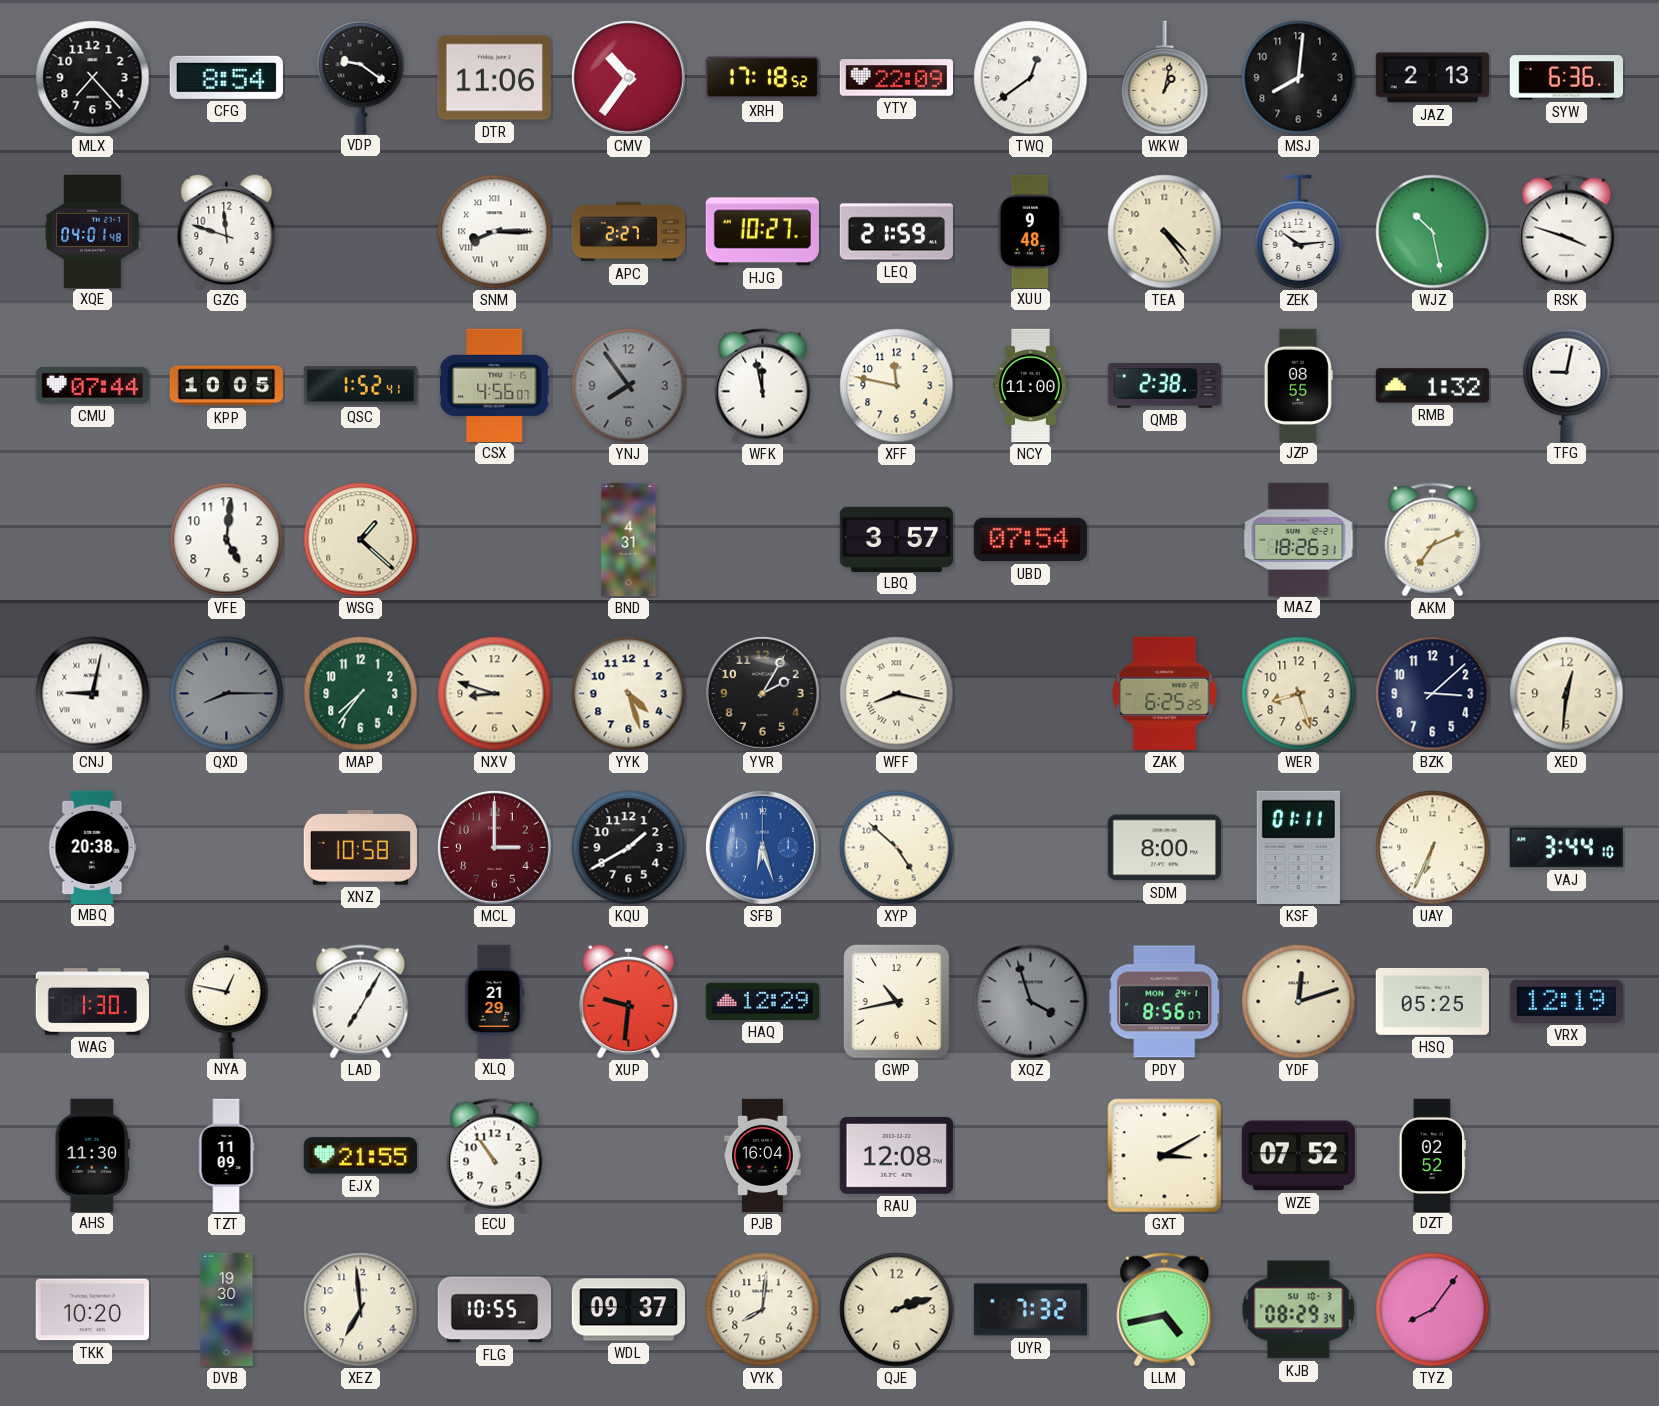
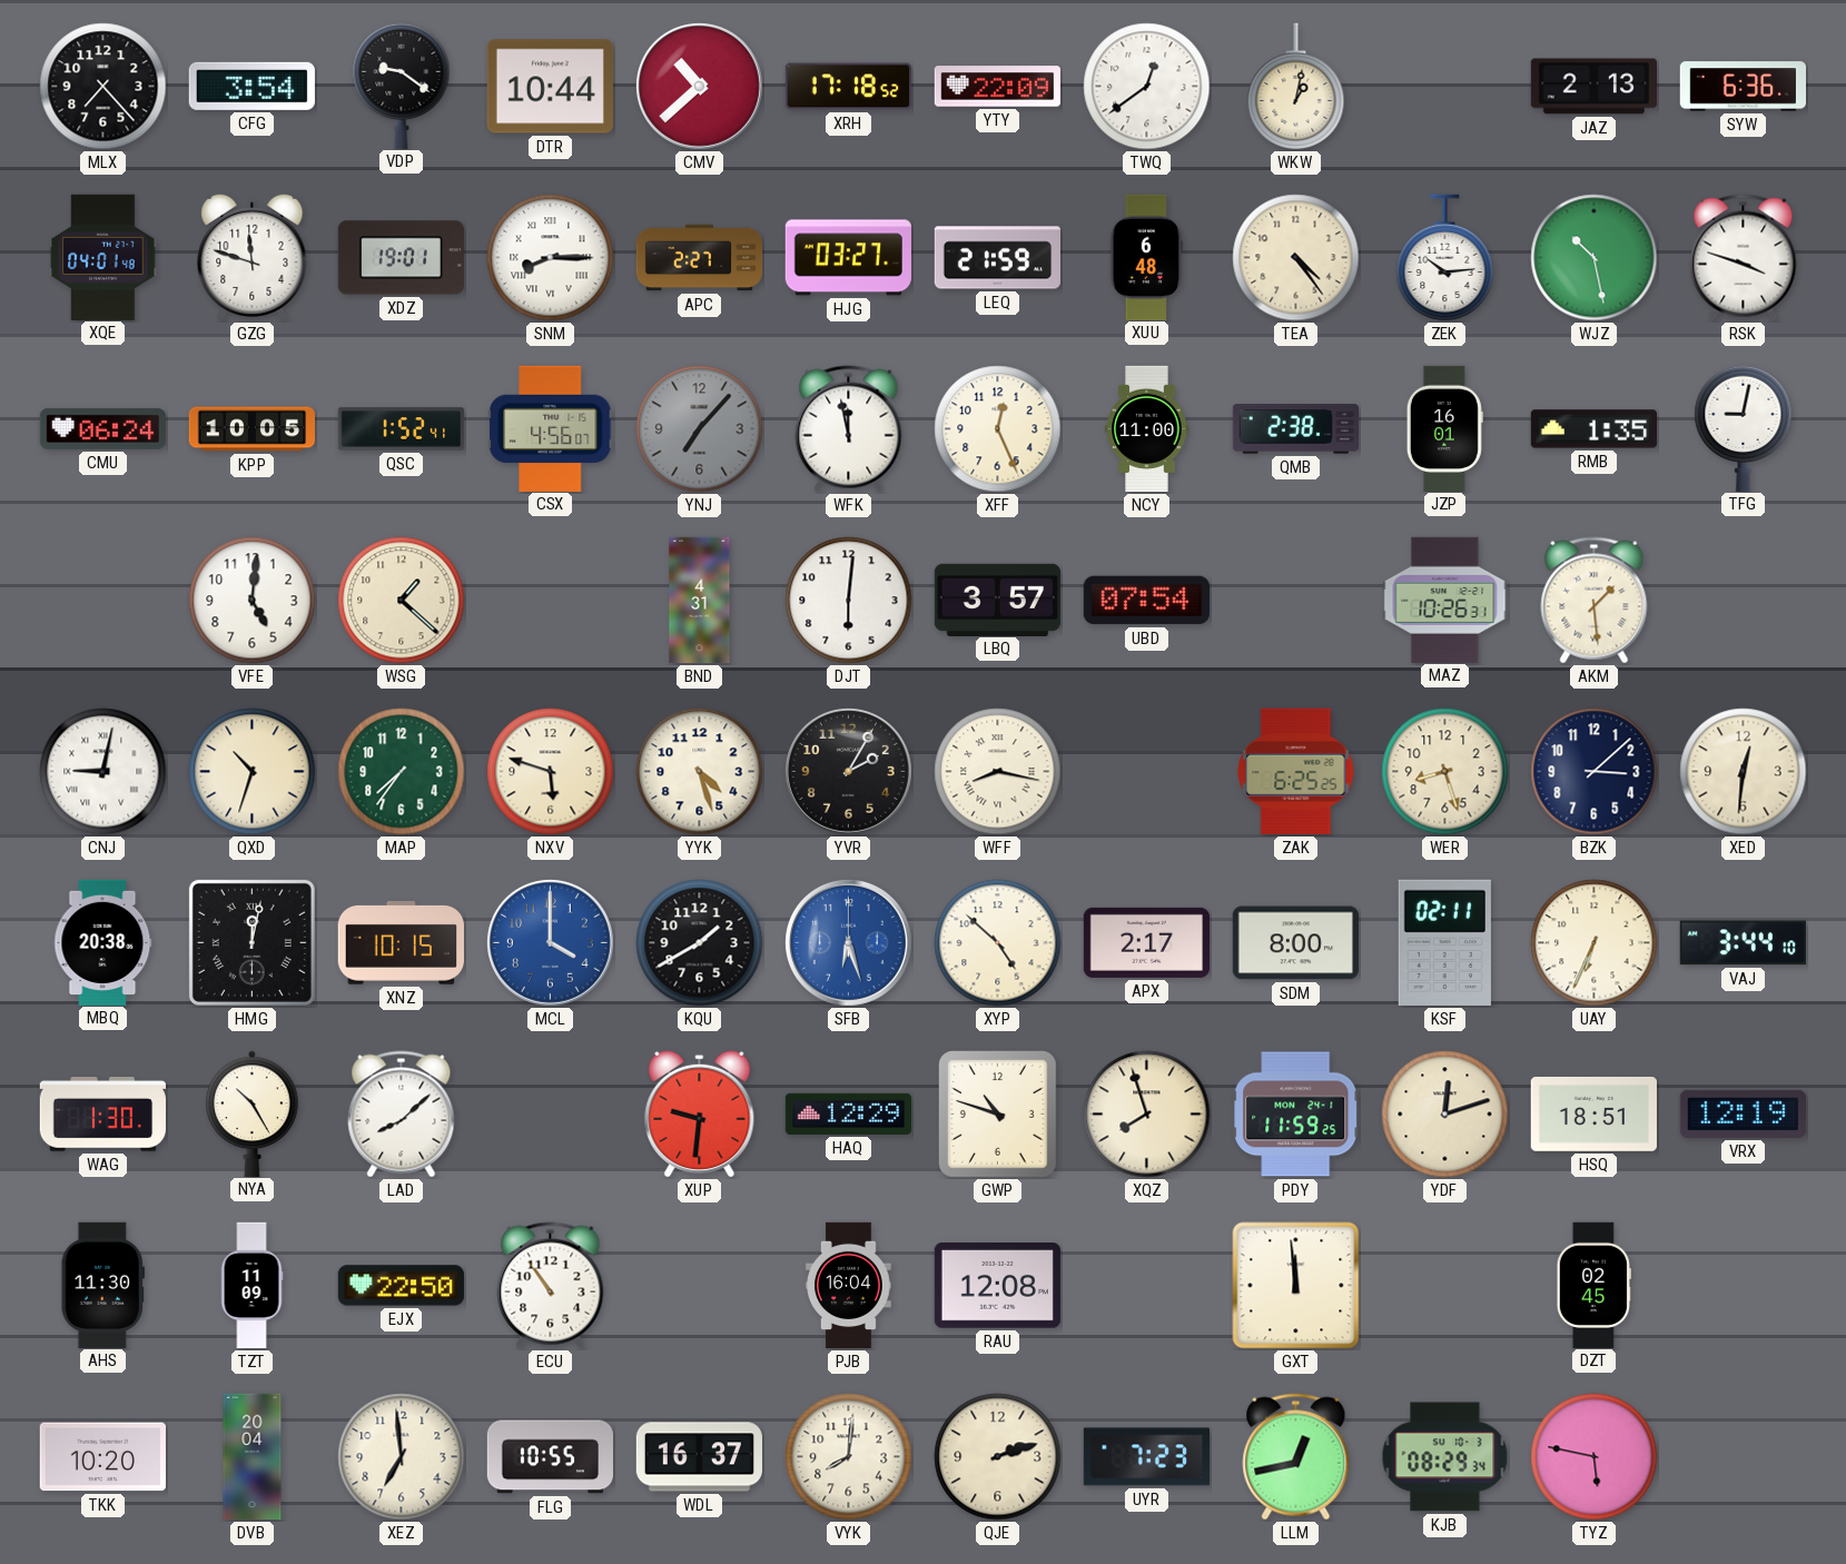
CFG: 8:54 -> 3:54
DTR: 11:06 -> 10:44
CMV: 10:36 -> 10:38
MSJ: 8:01 -> none
XDZ: none -> 19:01
HJG: 10:27 -> 03:27
XUU: 9:48 -> 6:48
CMU: 07:44 -> 06:24
YNJ: 7:54 -> 7:07
XFF: 11:47 -> 12:26
JZP: 08:55 -> 16:01
RMB: 1:32 -> 1:35
DJT: none -> 6:01
MAZ: 18:26 -> 10:26
AKM: 7:11 -> 1:29
QXD: 8:15 -> 10:33
QXD dial: grey -> cream
NXV: 8:48 -> 5:48
HMG: none -> 12:02
XNZ: 10:58 -> 10:15
MCL: 3:00 -> 4:00
MCL dial: burgundy -> blue
APX: none -> 2:17
KSF: 01:11 -> 02:11
NYA: 12:47 -> 10:25
LAD: 7:05 -> 8:08
XLQ: 21:29 -> none
GWP: 10:43 -> 10:48
XQZ: 3:57 -> 7:57
XQZ dial: grey -> cream
PDY: 8:56 -> 11:59
HSQ: 05:25 -> 18:51
EJX: 21:55 -> 22:50
GXT: 3:10 -> 11:59
WZE: 07:52 -> none
DZT: 02:52 -> 02:45
DVB: 19:30 -> 20:04
WDL: 09:37 -> 16:37
UYR: 7:32 -> 7:23
LLM: 4:43 -> 12:43
TYZ: 8:06 -> 5:47
